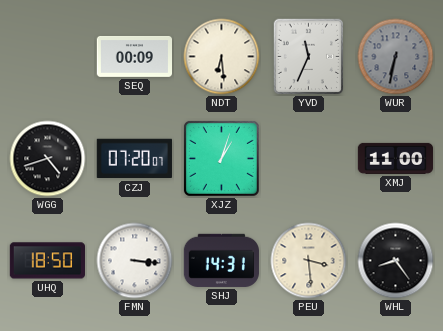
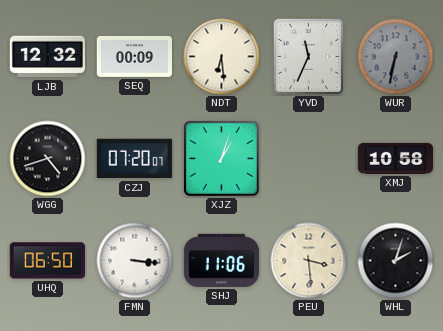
LJB: none -> 12:32
XMJ: 11:00 -> 10:58
UHQ: 18:50 -> 06:50
SHJ: 14:31 -> 11:06
WHL: 8:24 -> 2:03
